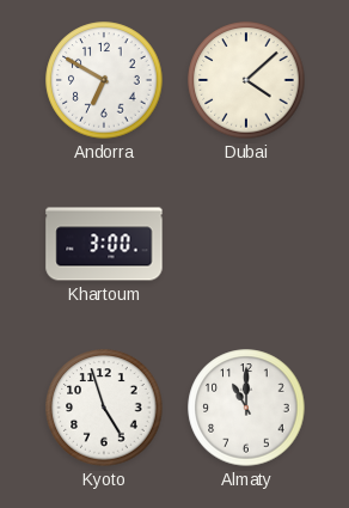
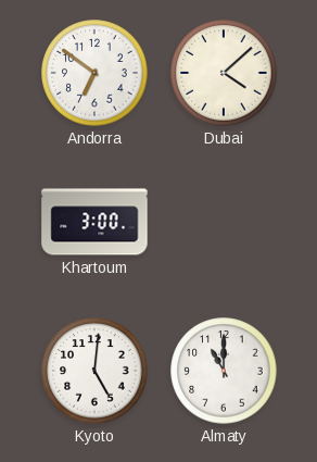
Andorra: 6:50 -> 6:51
Kyoto: 4:57 -> 5:01
